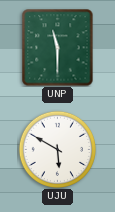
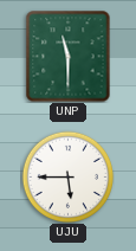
UJU: 5:50 -> 5:45
